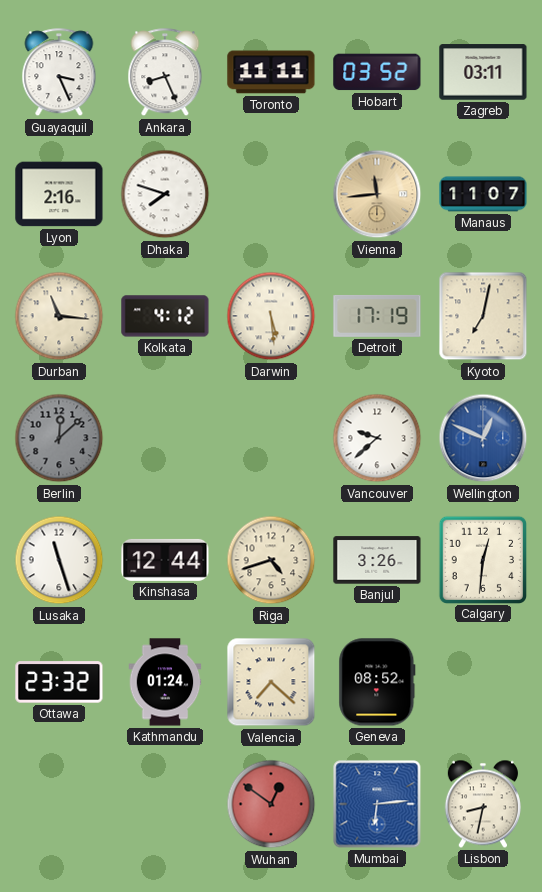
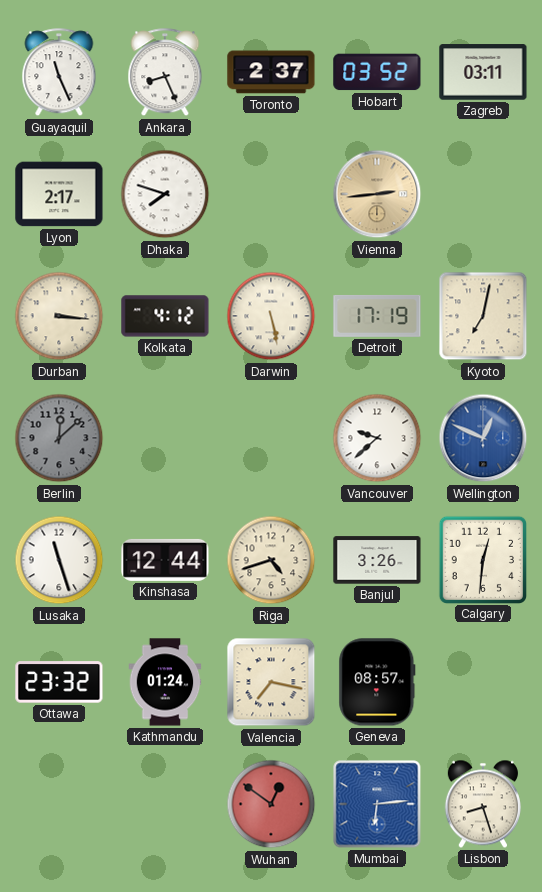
Guayaquil: 3:26 -> 11:26
Toronto: 11:11 -> 2:37
Lyon: 2:16 -> 2:17
Vienna: 11:44 -> 2:44
Manaus: 11:07 -> none
Durban: 11:16 -> 3:16
Darwin: 5:29 -> 5:28
Valencia: 7:22 -> 7:17
Geneva: 08:52 -> 08:57
Lisbon: 8:32 -> 8:27
